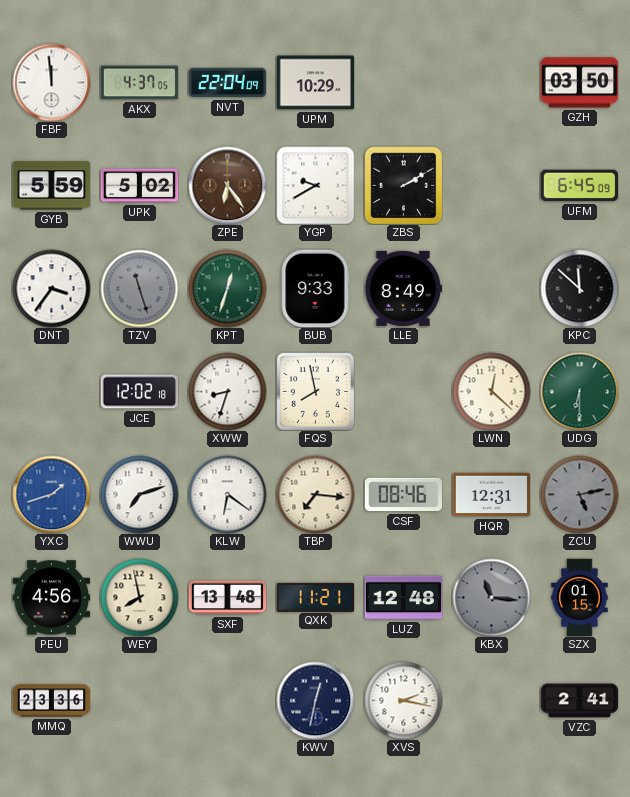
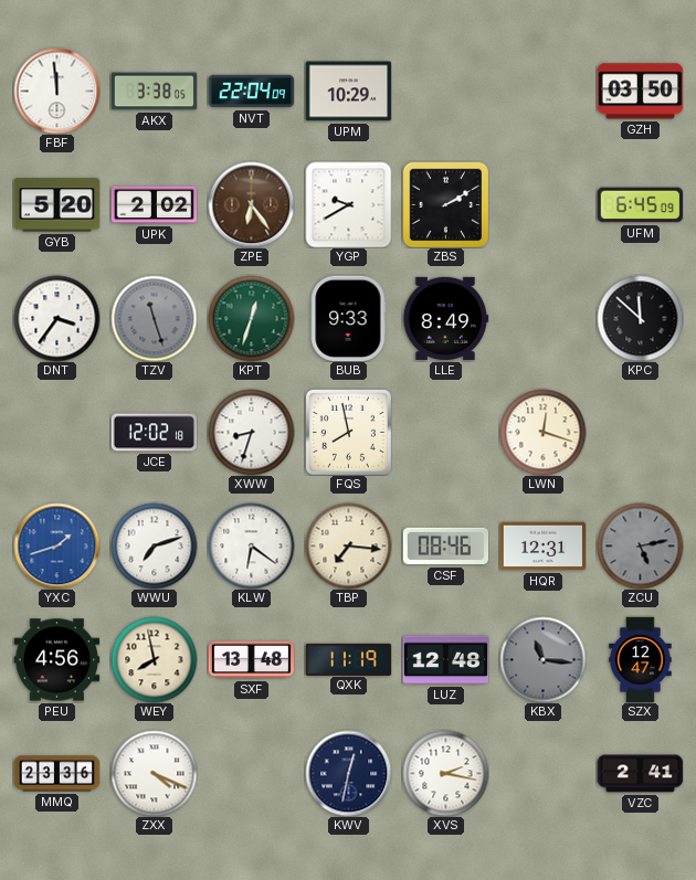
AKX: 4:37 -> 3:38
GYB: 5:59 -> 5:20
UPK: 5:02 -> 2:02
LWN: 12:22 -> 12:18
UDG: 6:30 -> none
QXK: 11:21 -> 11:19
SZX: 01:15 -> 12:47
ZXX: none -> 4:19
